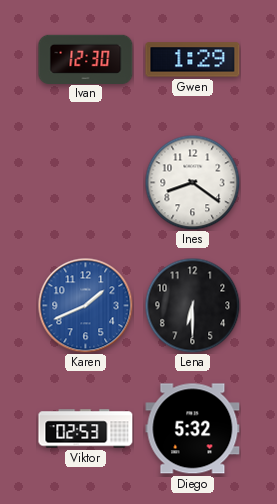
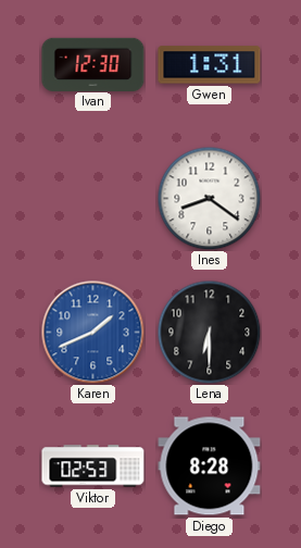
Gwen: 1:29 -> 1:31
Diego: 5:32 -> 8:28
